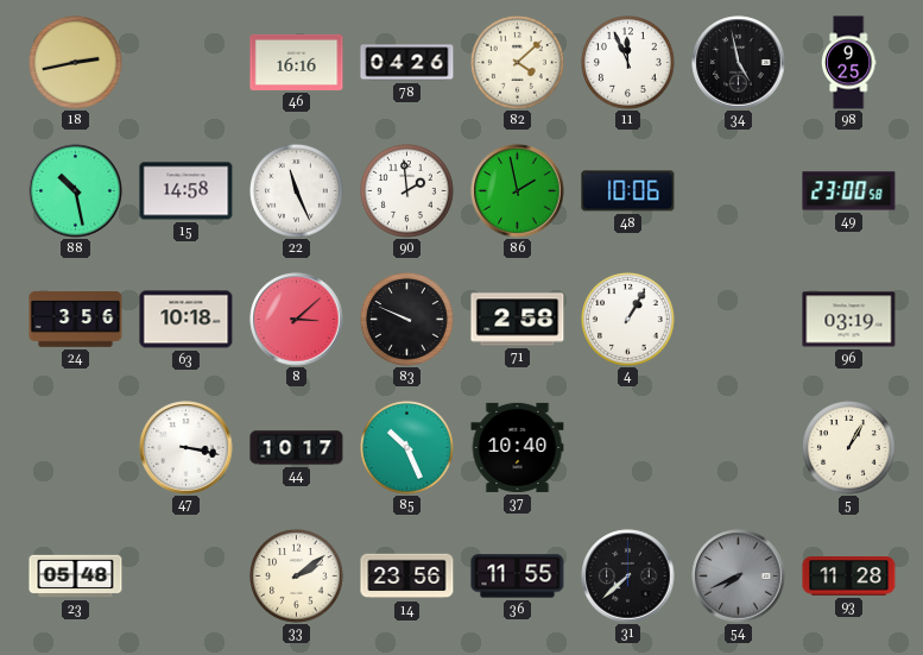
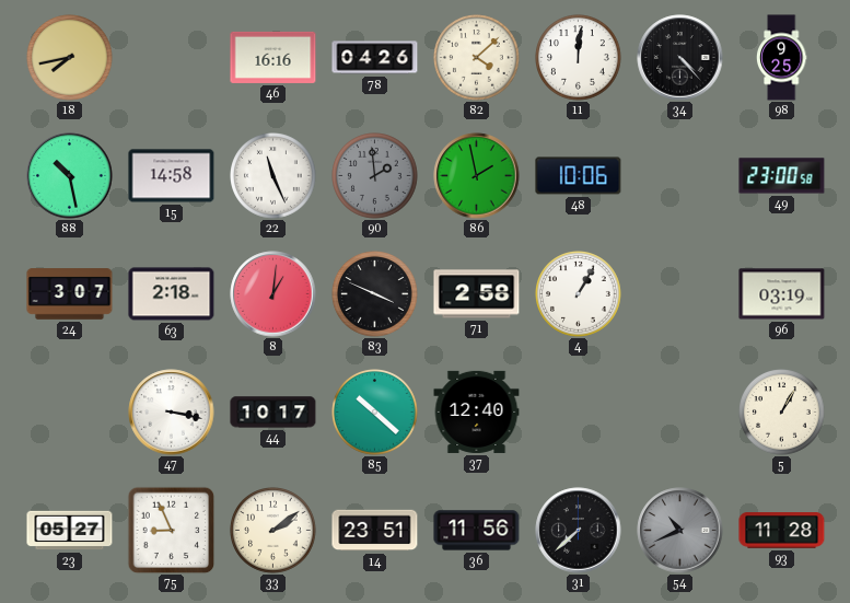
18: 2:43 -> 7:43
11: 11:56 -> 12:01
34: 4:58 -> 4:23
90 dial: white -> grey
24: 3:56 -> 3:07
63: 10:18 -> 2:18
8: 3:08 -> 1:01
83: 9:49 -> 3:49
85: 10:26 -> 10:22
37: 10:40 -> 12:40
23: 05:48 -> 05:27
75: none -> 8:56
14: 23:56 -> 23:51
36: 11:55 -> 11:56
54: 7:41 -> 10:41
